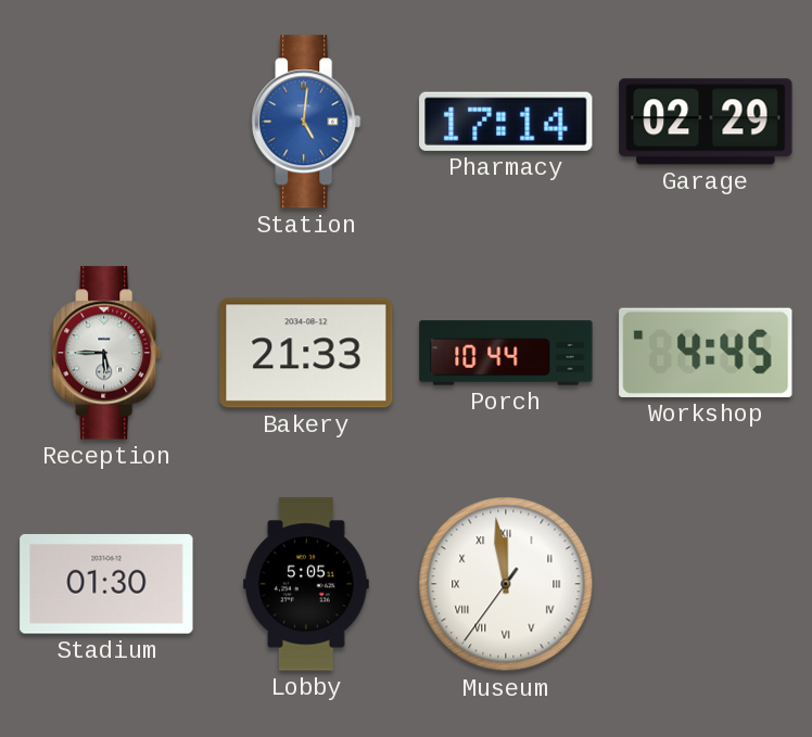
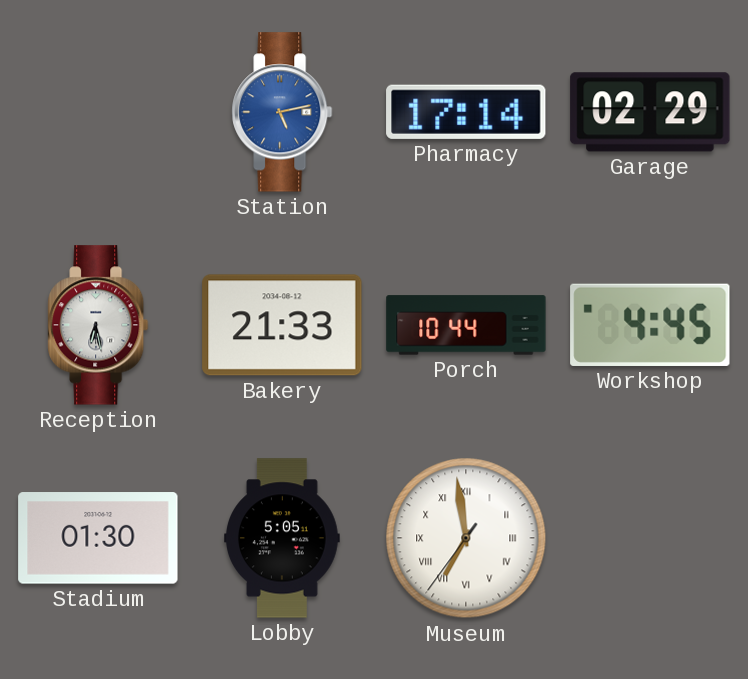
Station: 5:01 -> 5:13
Reception: 5:45 -> 6:28
Museum: 11:58 -> 6:58
